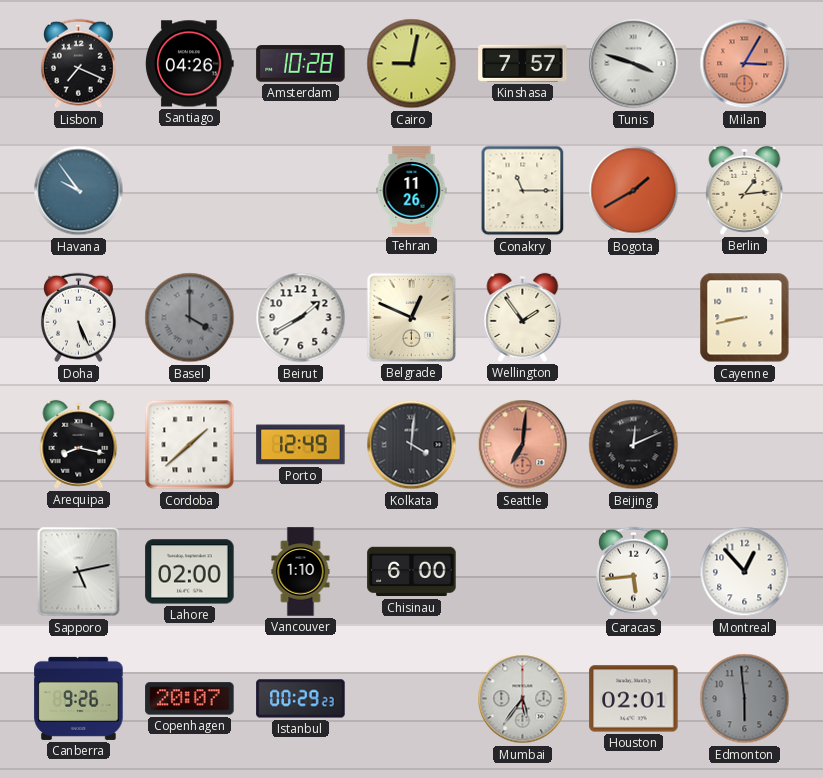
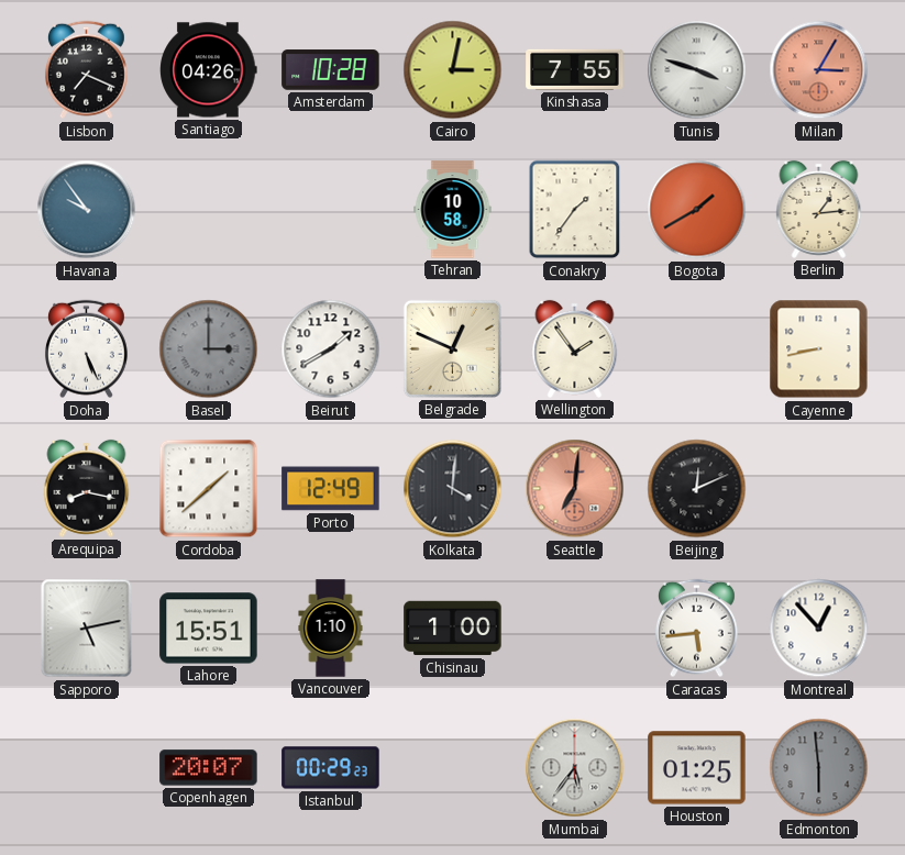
Cairo: 9:02 -> 3:02
Kinshasa: 7:57 -> 7:55
Tehran: 11:26 -> 10:58
Conakry: 11:15 -> 1:36
Basel: 4:00 -> 3:00
Lahore: 02:00 -> 15:51
Chisinau: 6:00 -> 1:00
Canberra: 9:26 -> none
Houston: 02:01 -> 01:25
